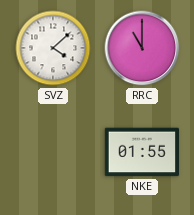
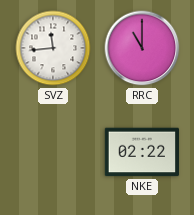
SVZ: 4:08 -> 11:44
NKE: 01:55 -> 02:22
